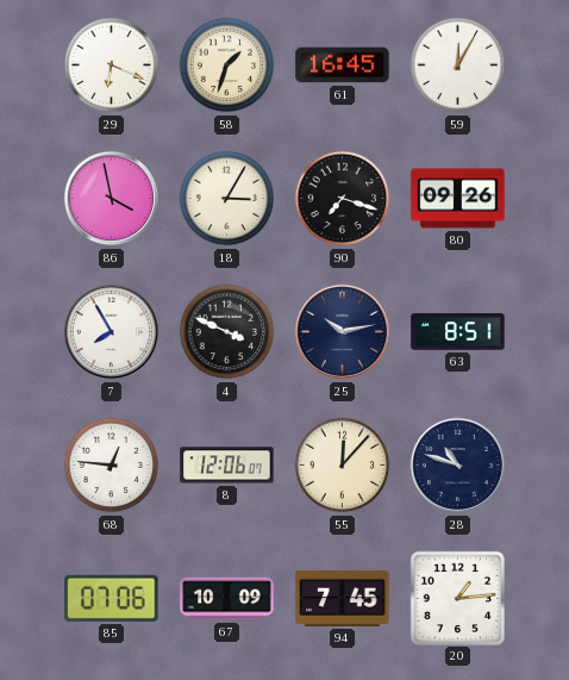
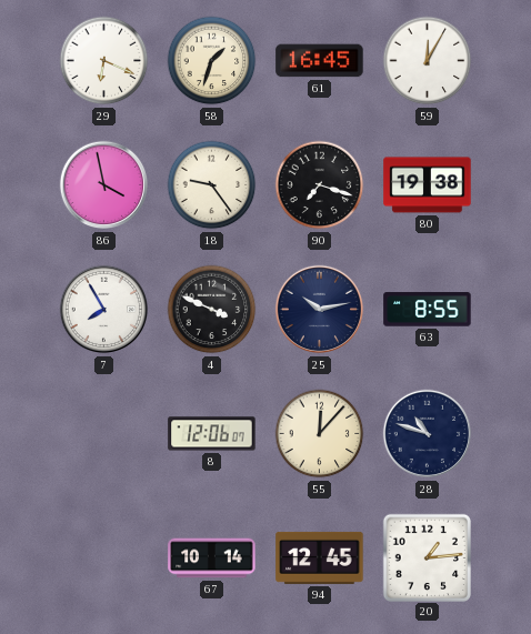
18: 3:05 -> 9:24
80: 09:26 -> 19:38
63: 8:51 -> 8:55
68: 12:46 -> none
85: 07:06 -> none
67: 10:09 -> 10:14
94: 7:45 -> 12:45
